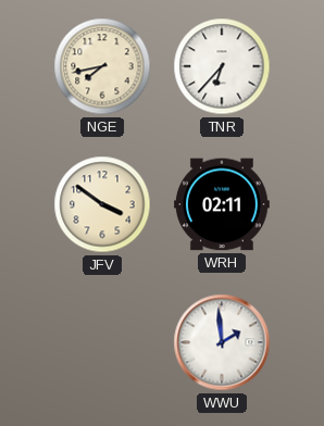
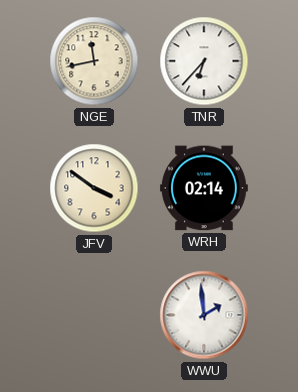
NGE: 7:43 -> 11:43
WRH: 02:11 -> 02:14
